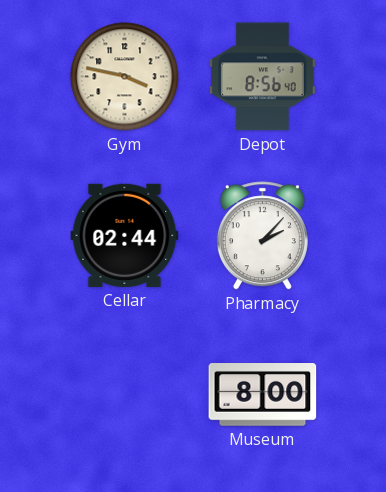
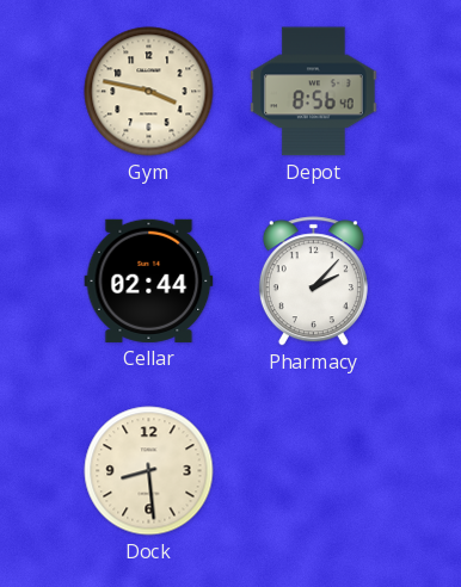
Dock: none -> 8:29
Museum: 8:00 -> none
